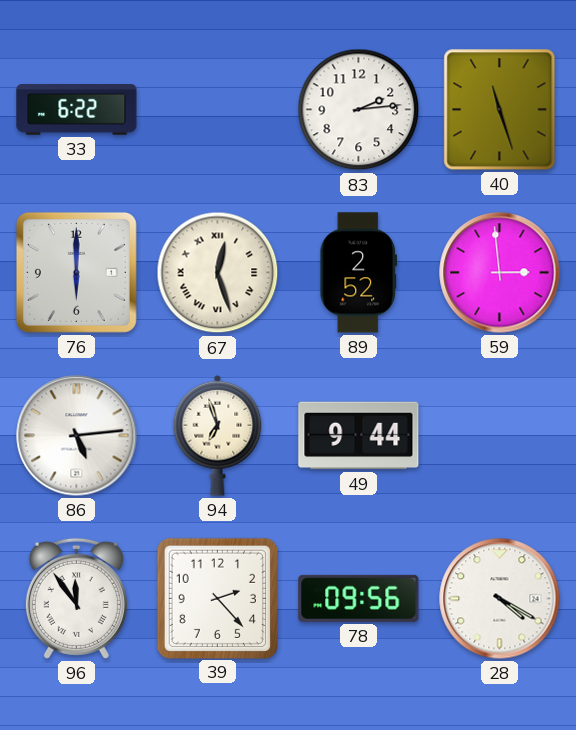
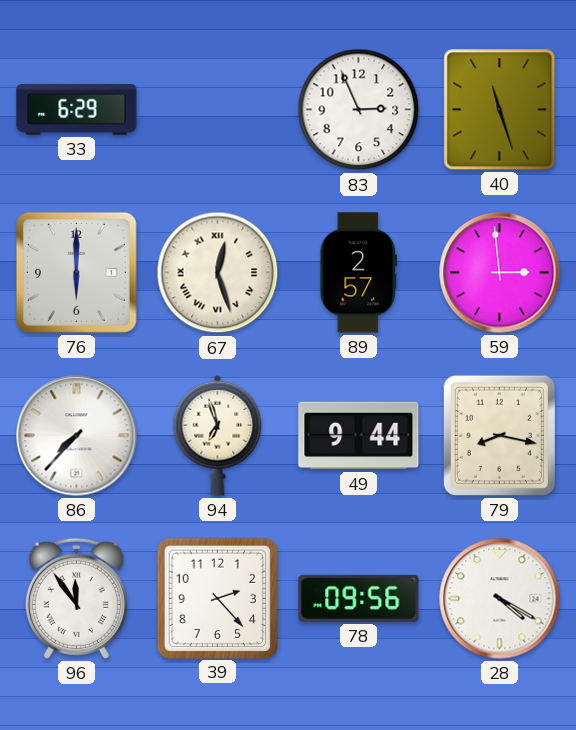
33: 6:22 -> 6:29
83: 2:14 -> 2:56
89: 2:52 -> 2:57
86: 5:14 -> 7:37
79: none -> 8:17
